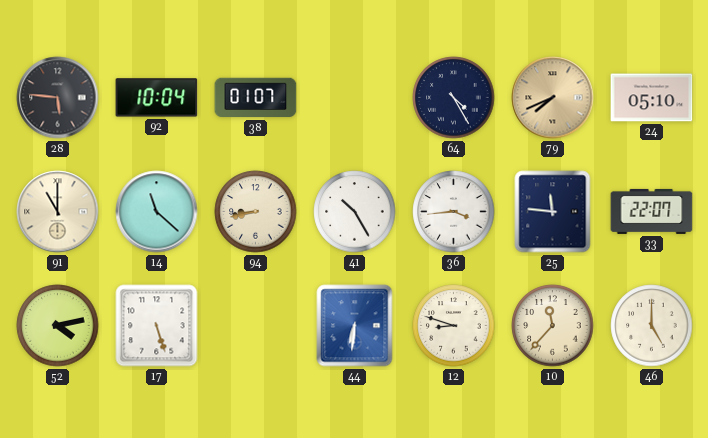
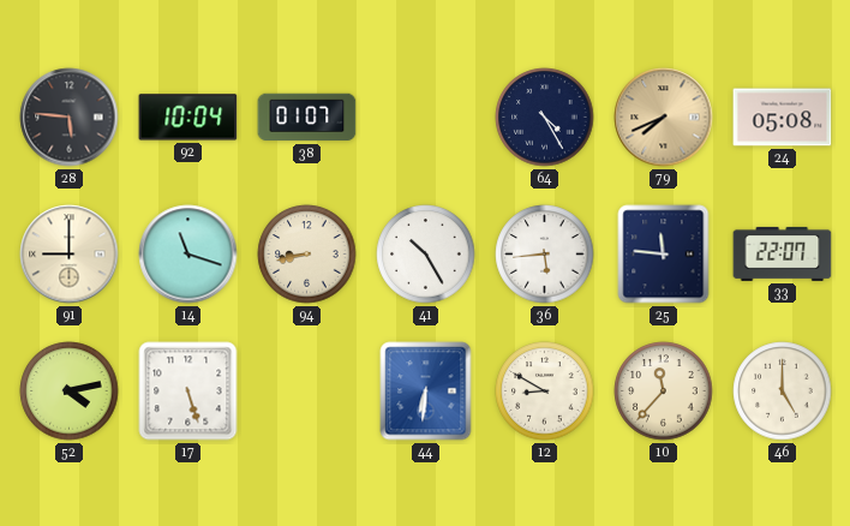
24: 05:10 -> 05:08
91: 11:00 -> 9:00
14: 11:22 -> 11:18
36: 3:44 -> 5:44
12: 8:48 -> 8:50
